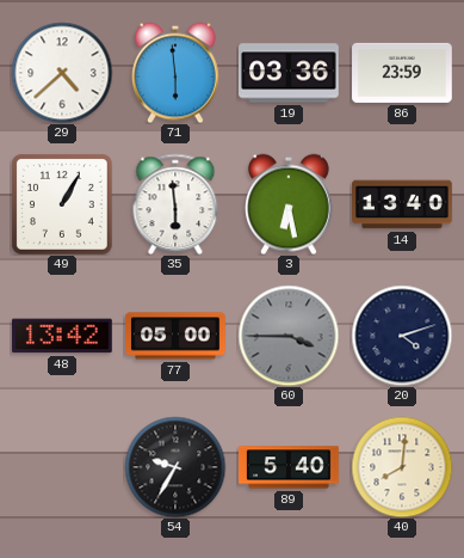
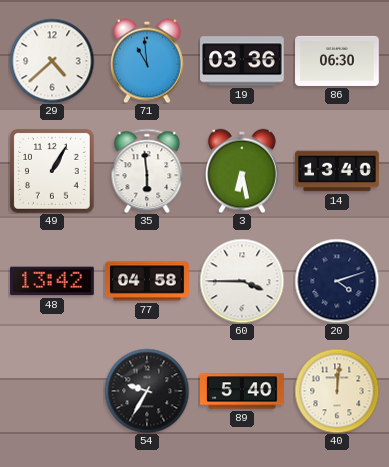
71: 5:59 -> 10:59
86: 23:59 -> 06:30
77: 05:00 -> 04:58
60 dial: grey -> white
40: 8:01 -> 12:01
